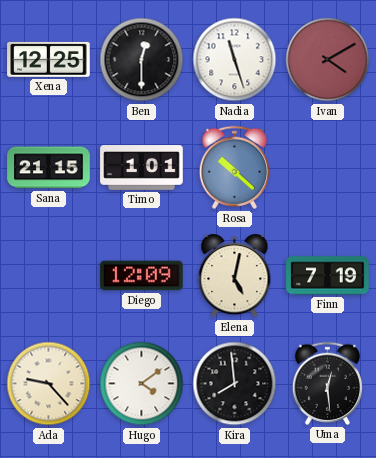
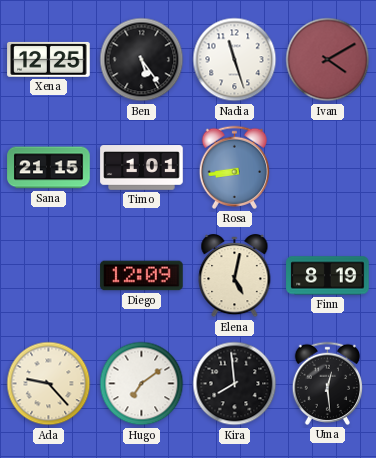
Ben: 12:30 -> 5:24
Rosa: 10:22 -> 8:44
Finn: 7:19 -> 8:19
Hugo: 4:09 -> 7:09
